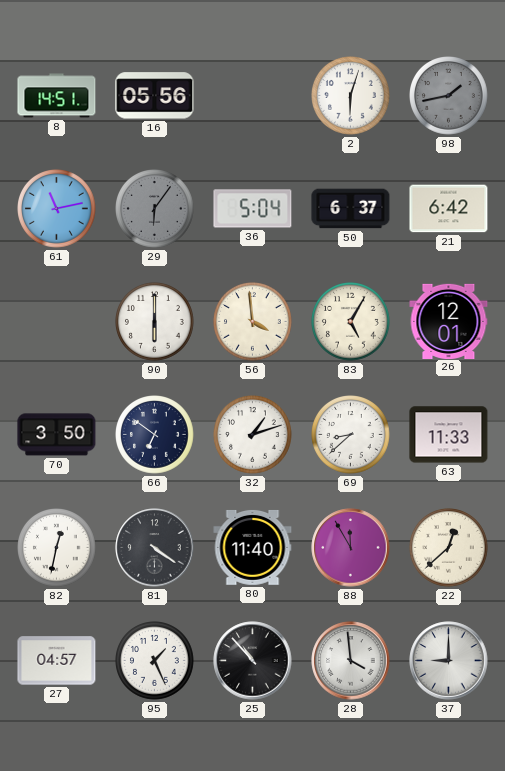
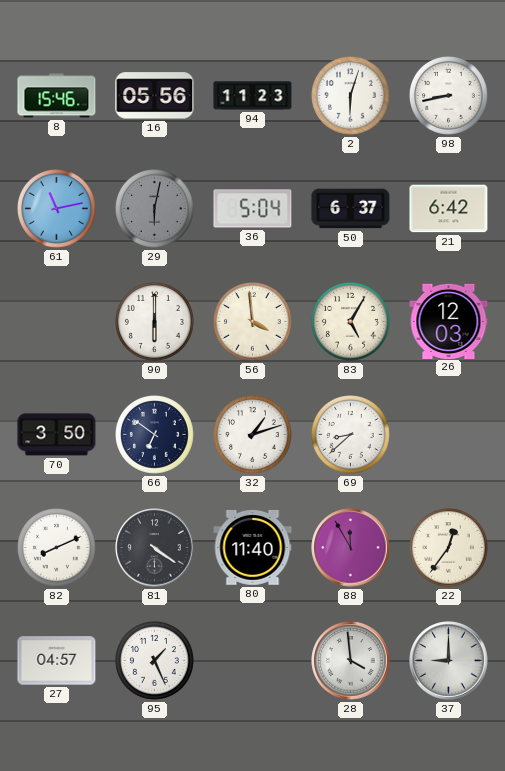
8: 14:51 -> 15:46
94: none -> 11:23
98: 1:43 -> 8:43
98 dial: grey -> white
29: 6:06 -> 6:02
26: 12:01 -> 12:03
63: 11:33 -> none
82: 12:32 -> 8:11
22: 12:38 -> 12:36
25: 10:53 -> none
